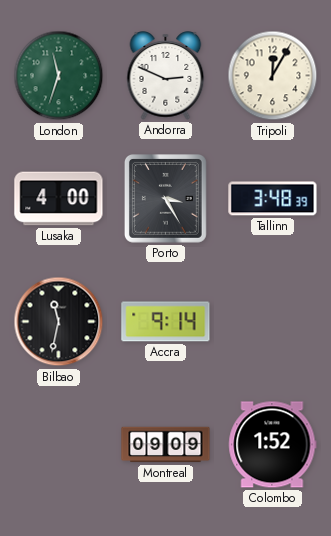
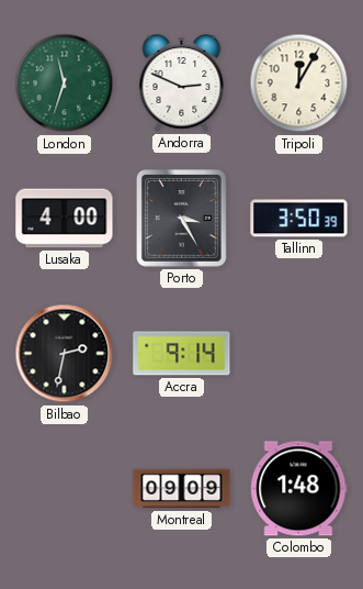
Tallinn: 3:48 -> 3:50
Bilbao: 11:32 -> 2:32
Colombo: 1:52 -> 1:48
